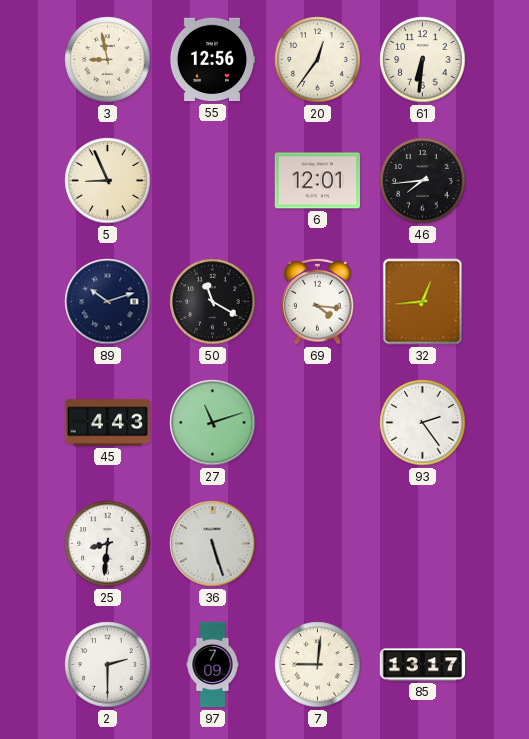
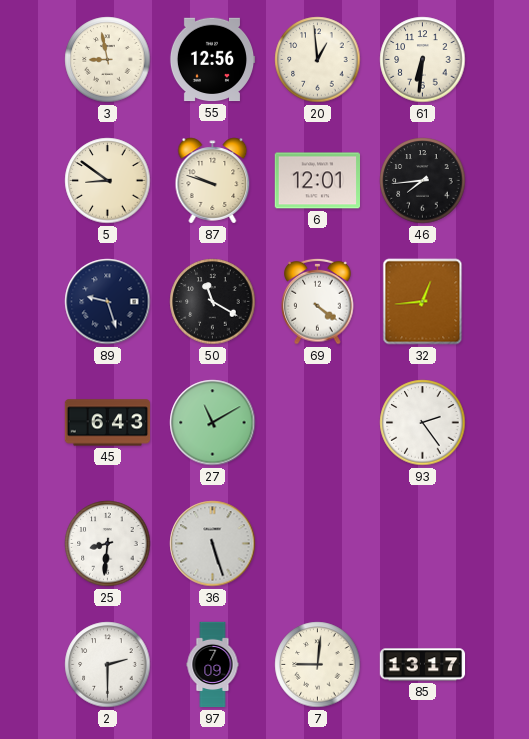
20: 12:36 -> 12:59
5: 8:56 -> 8:51
87: none -> 9:48
89: 10:12 -> 9:27
69: 4:16 -> 4:21
45: 4:43 -> 6:43
27: 11:12 -> 11:10
